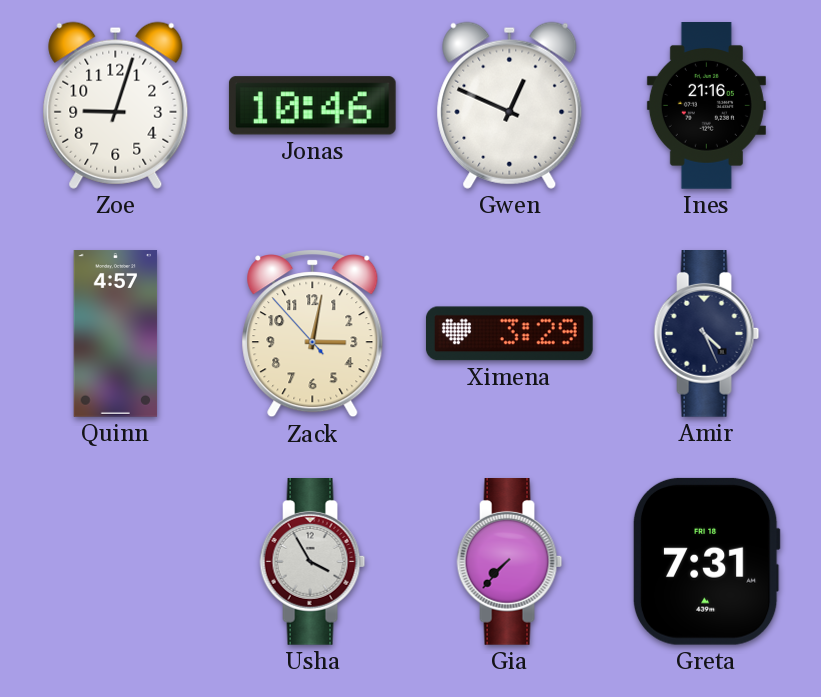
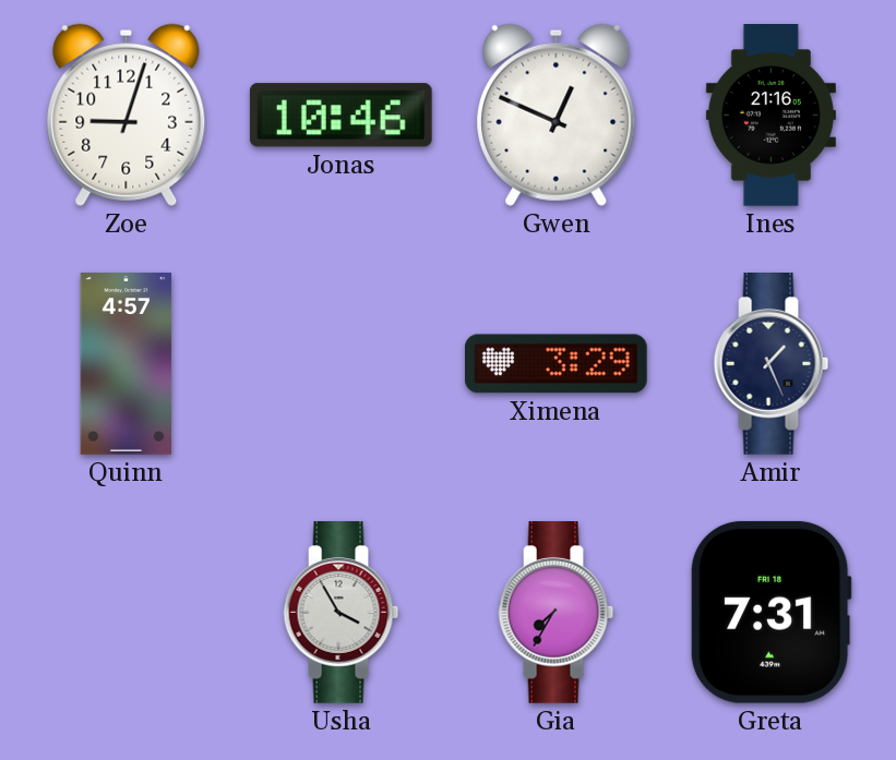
Zack: 3:01 -> none
Amir: 4:26 -> 1:26
Gia: 7:37 -> 7:35
